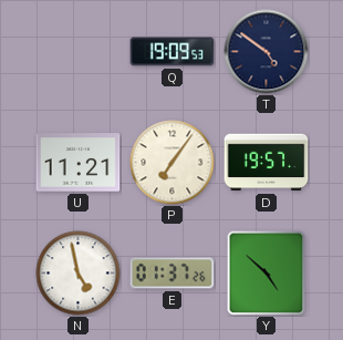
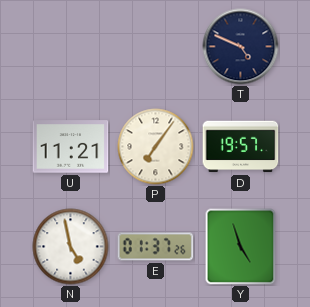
Q: 19:09 -> none
T: 4:51 -> 4:49
Y: 4:52 -> 4:57
